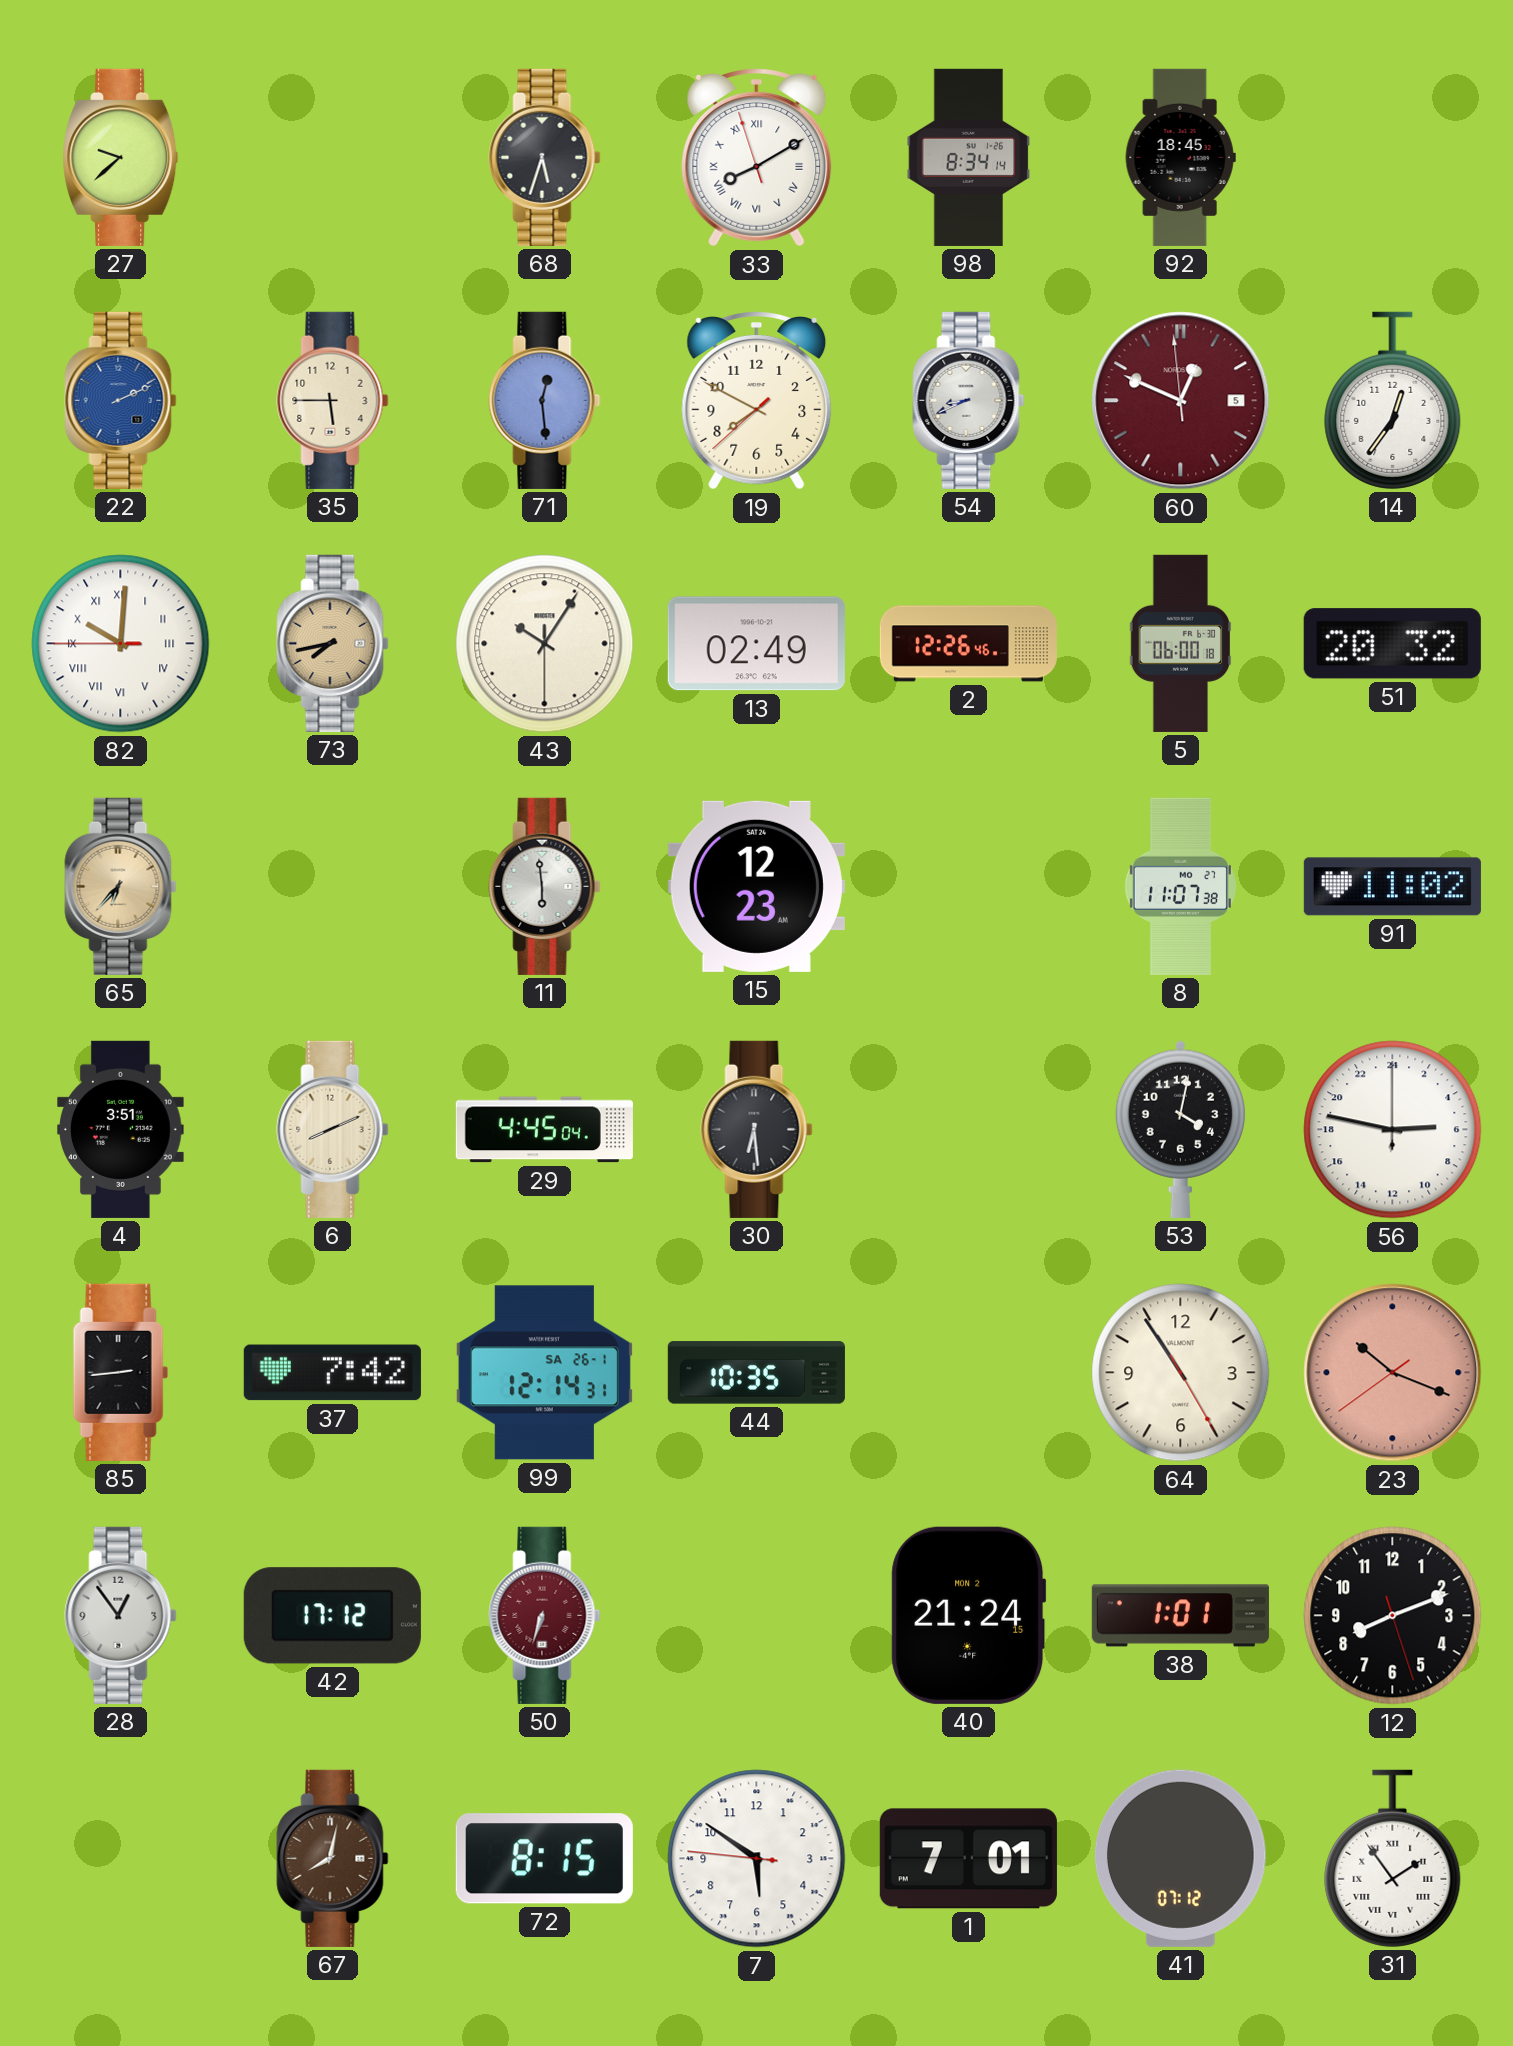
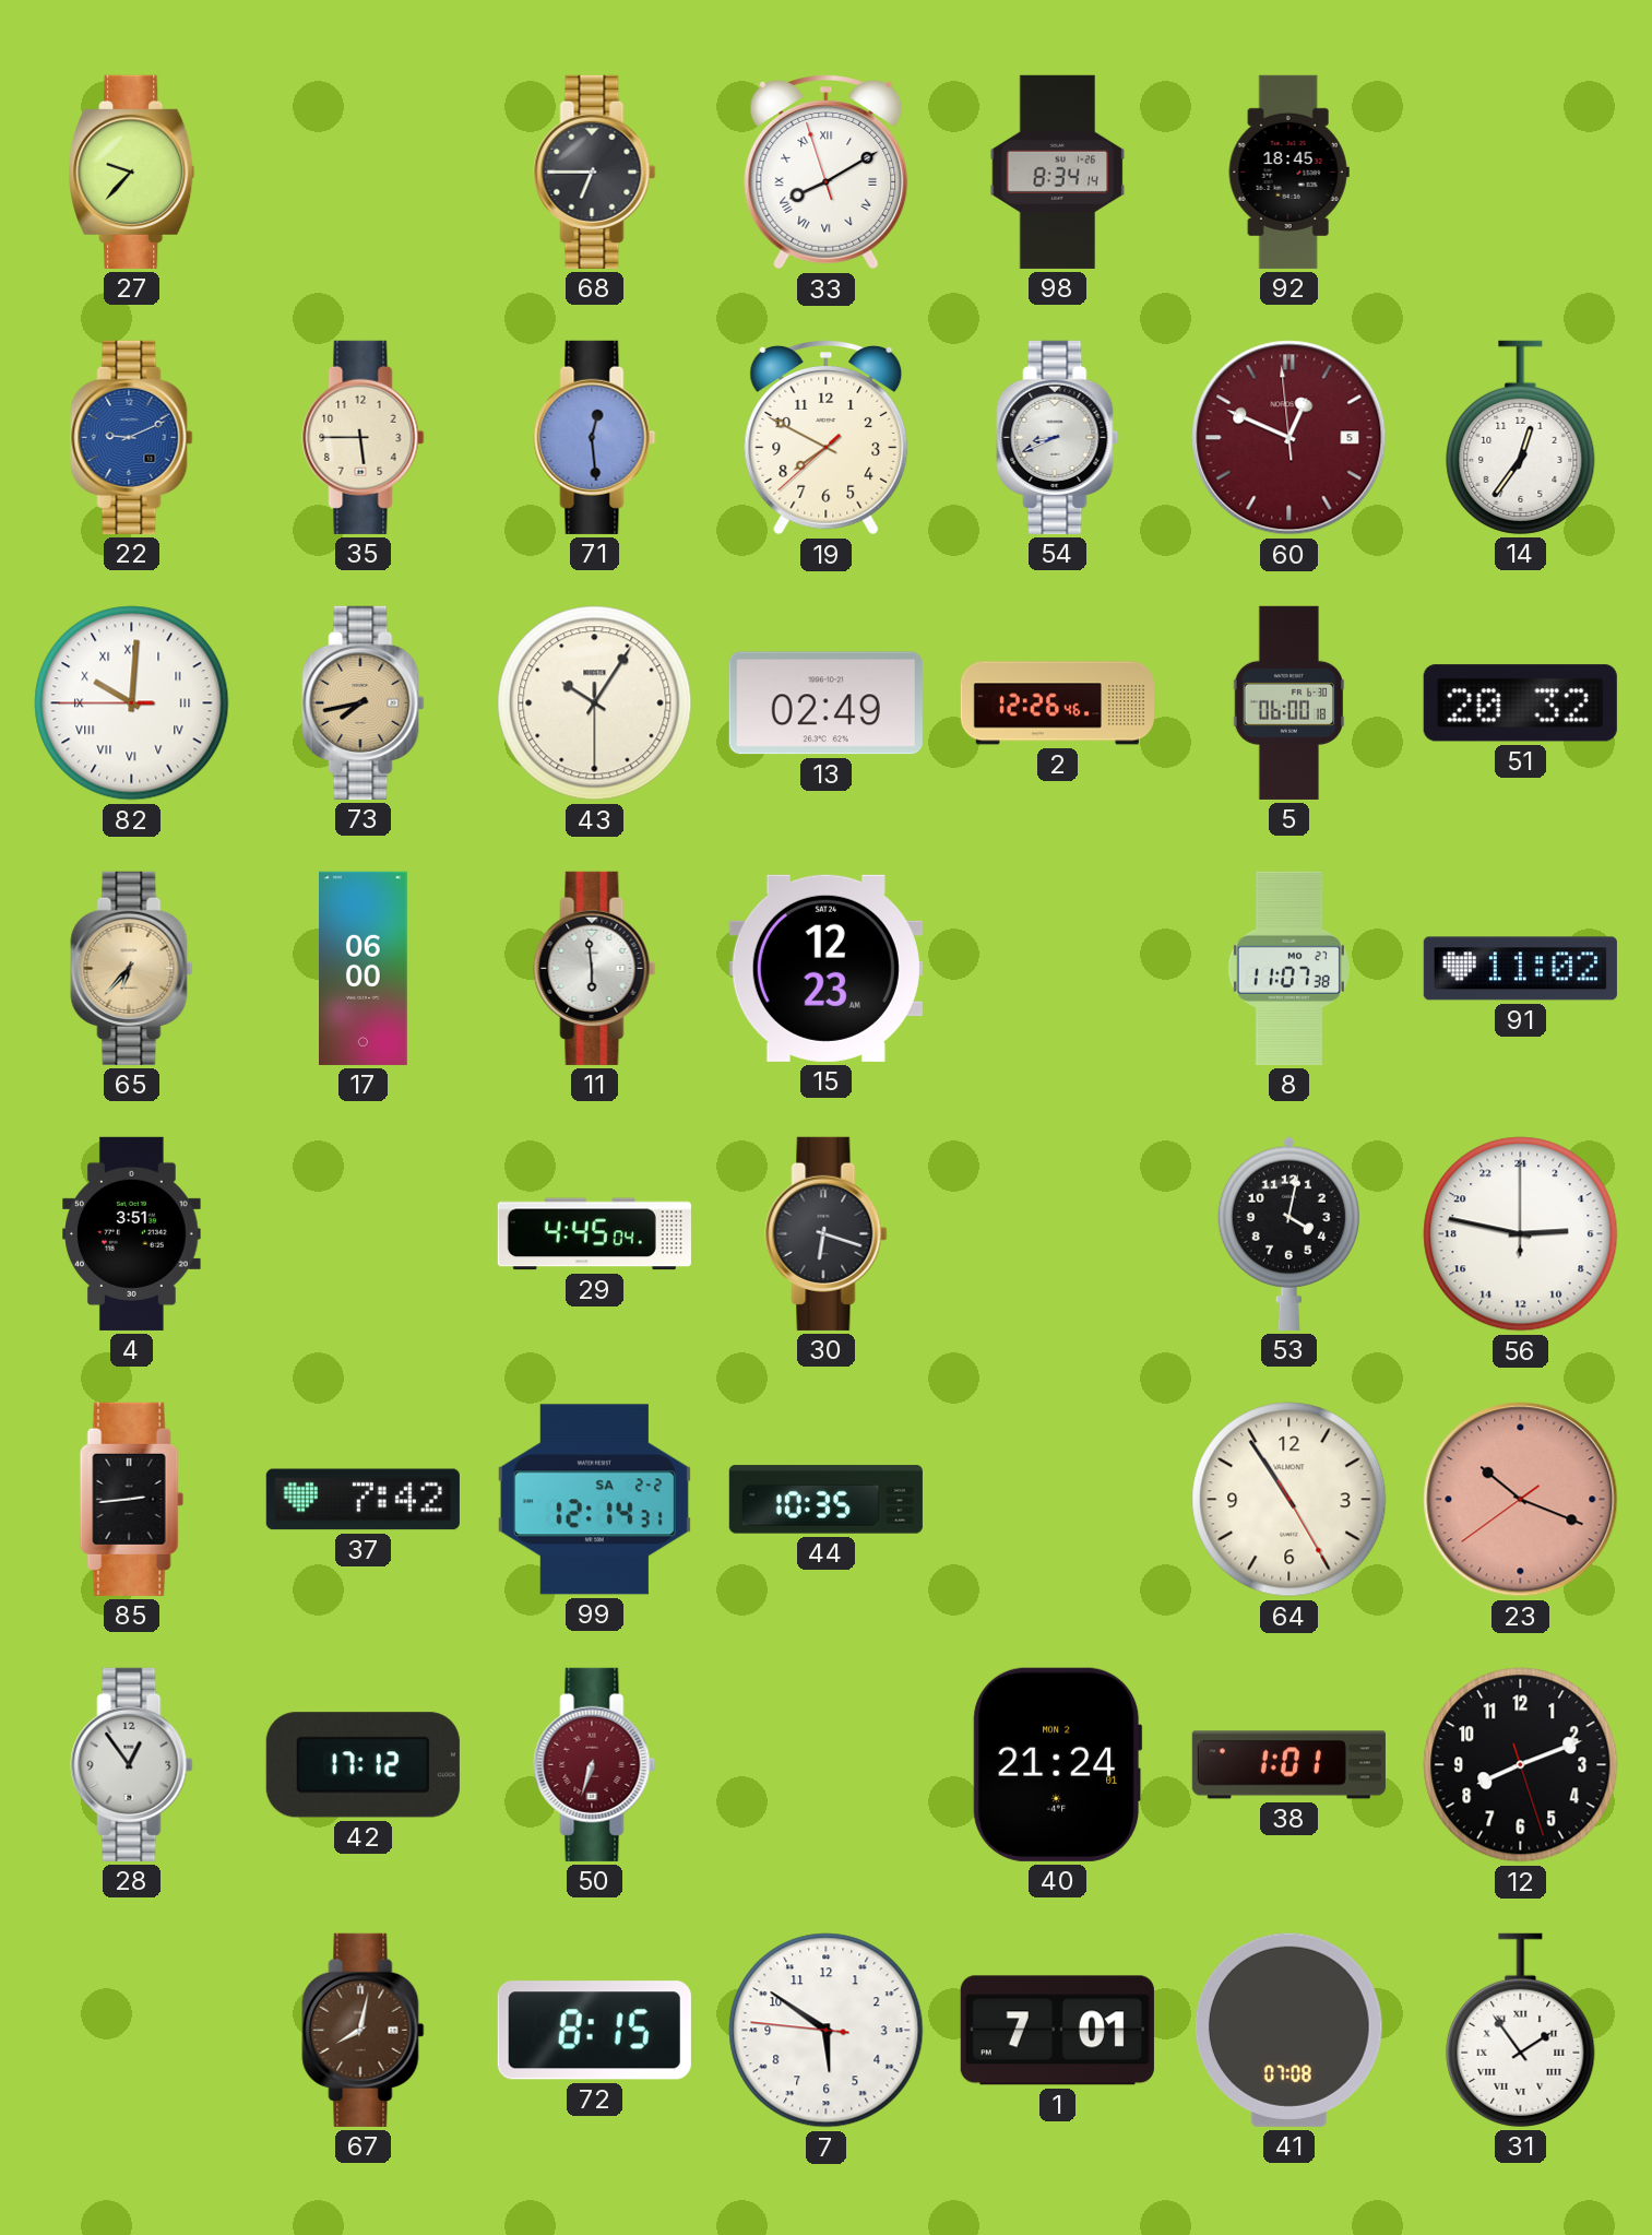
27: 9:38 -> 9:37
68: 5:33 -> 6:45
22: 2:11 -> 9:11
17: none -> 06:00
6: 8:11 -> none
30: 6:29 -> 6:18
99 date: SA 26-1 -> SA 2-2
40: 21:24:15 -> 21:24:01
41: 07:12 -> 07:08
